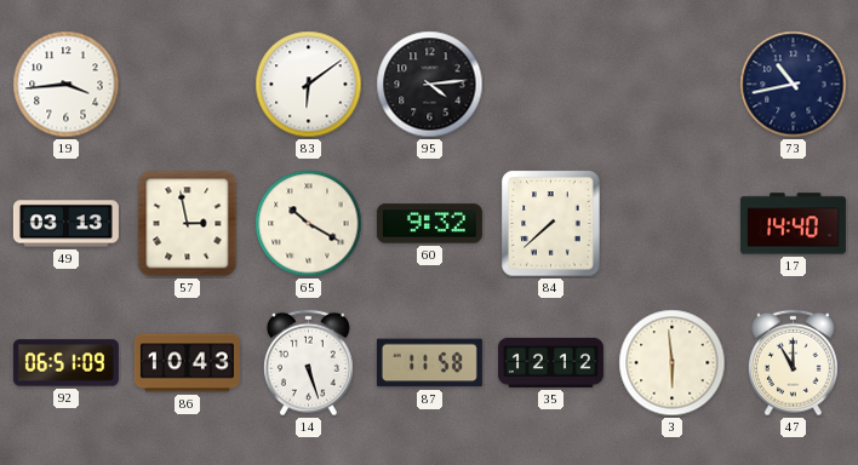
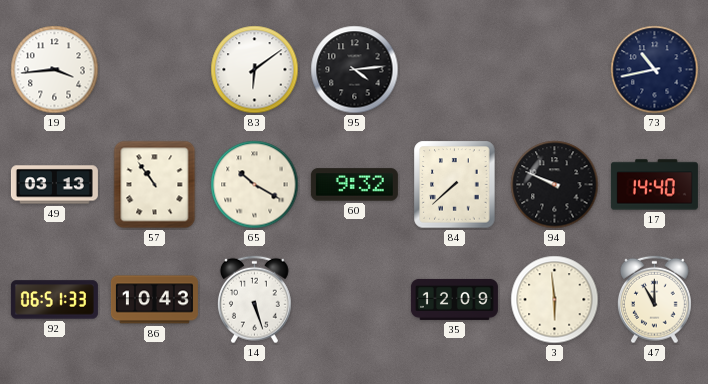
57: 2:58 -> 10:54
94: none -> 9:49
92: 06:51:09 -> 06:51:33
87: 11:58 -> none
35: 12:12 -> 12:09
